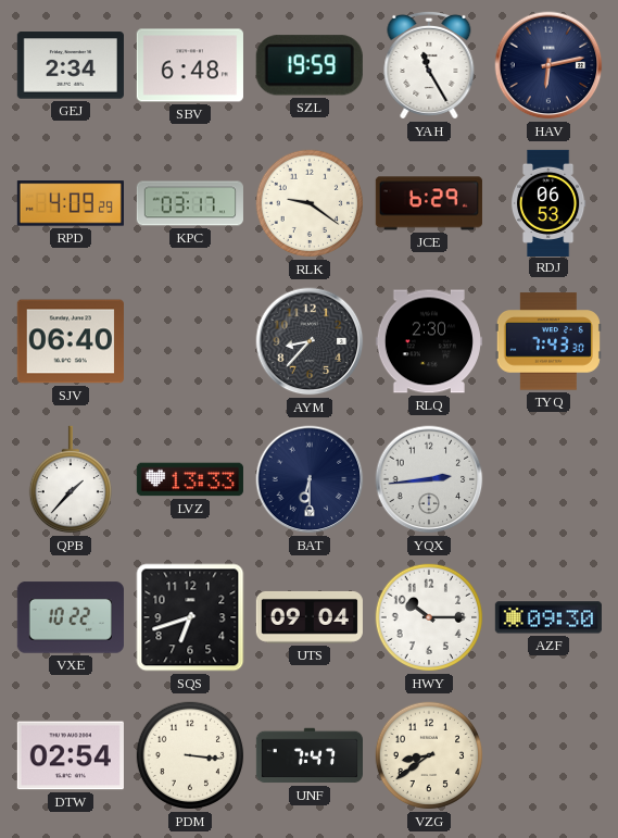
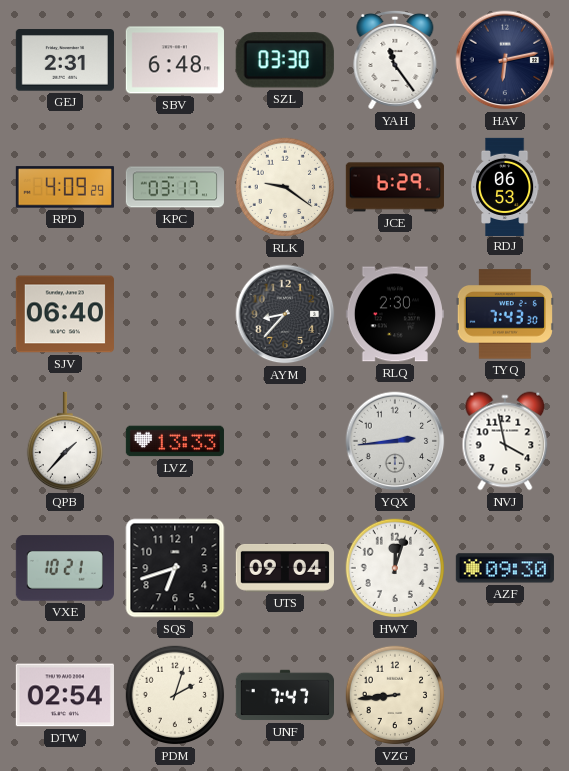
GEJ: 2:34 -> 2:31
SZL: 19:59 -> 03:30
YAH: 11:25 -> 11:24
BAT: 6:30 -> none
NVJ: none -> 3:58
VXE: 10:22 -> 10:21
HWY: 10:15 -> 12:03
PDM: 3:16 -> 2:03
VZG: 8:39 -> 8:44
